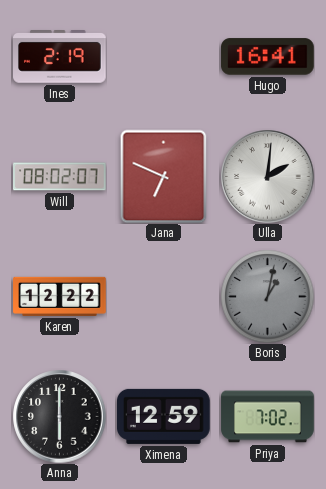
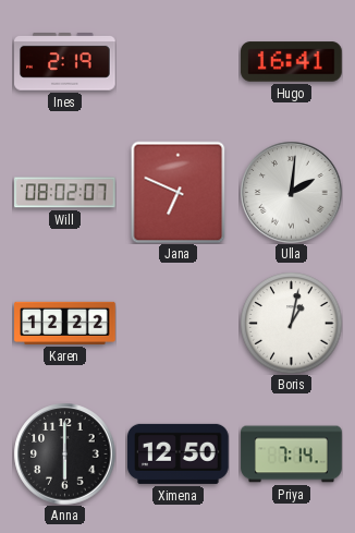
Boris dial: grey -> white
Ximena: 12:59 -> 12:50
Priya: 7:02 -> 7:14
